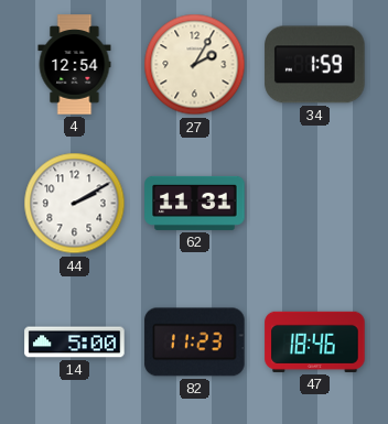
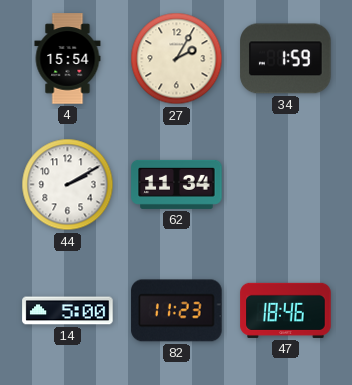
4: 12:54 -> 15:54
62: 11:31 -> 11:34
